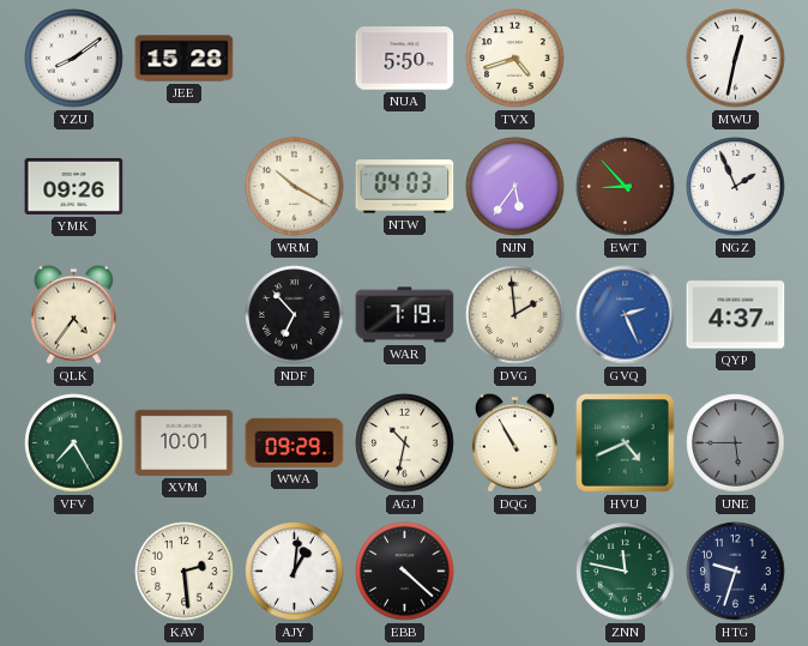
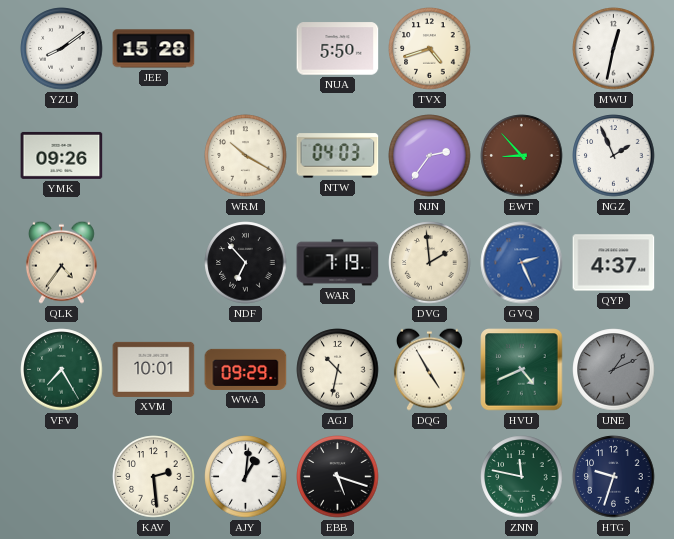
NJN: 5:36 -> 2:36
DQG: 10:55 -> 4:55
UNE: 5:45 -> 1:11
EBB: 4:22 -> 5:18
